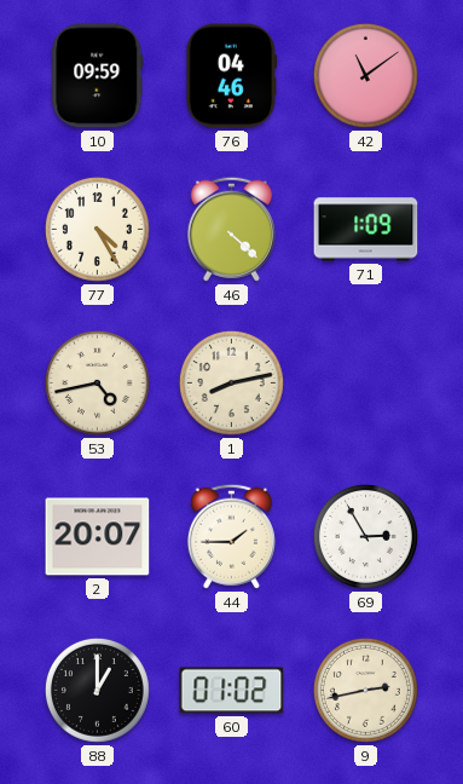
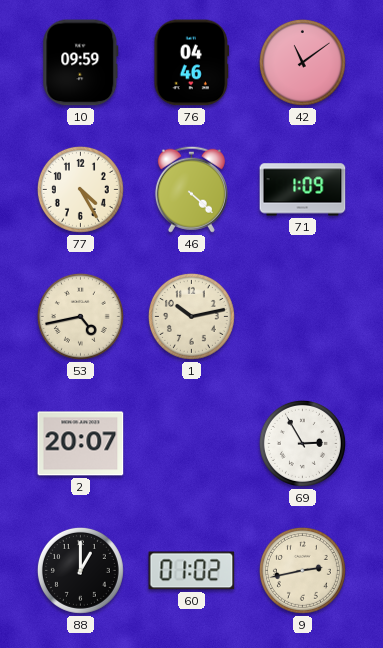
1: 8:13 -> 10:13
44: 1:45 -> none
